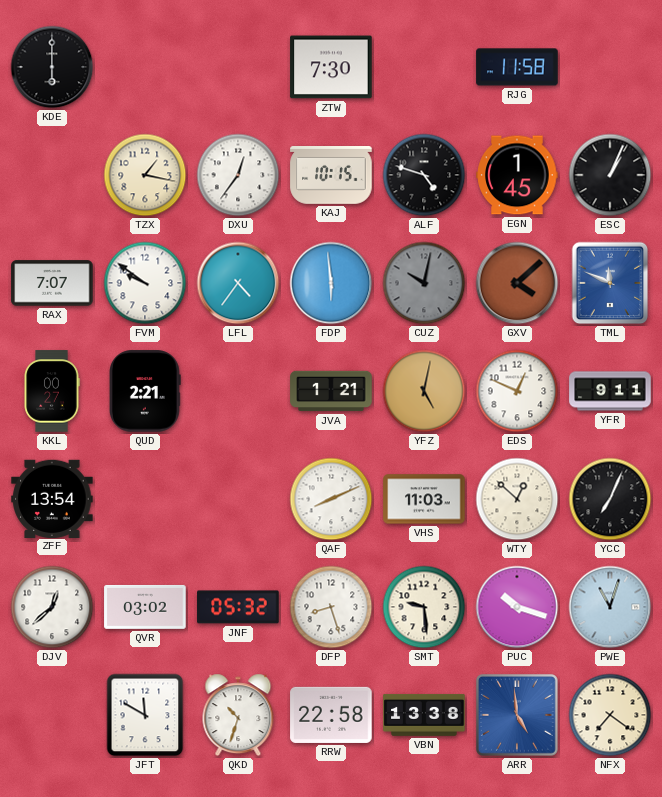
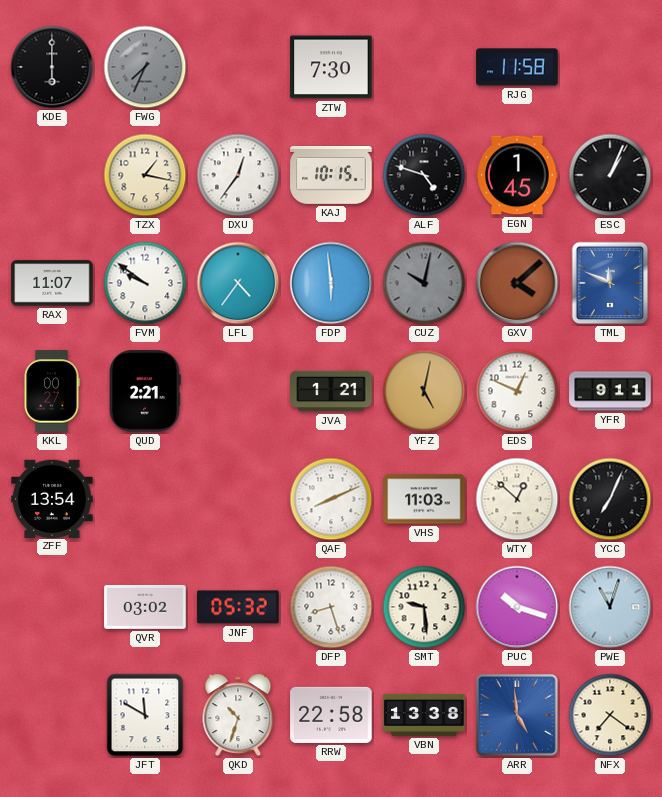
FWG: none -> 7:34
RAX: 7:07 -> 11:07
DJV: 12:38 -> none
